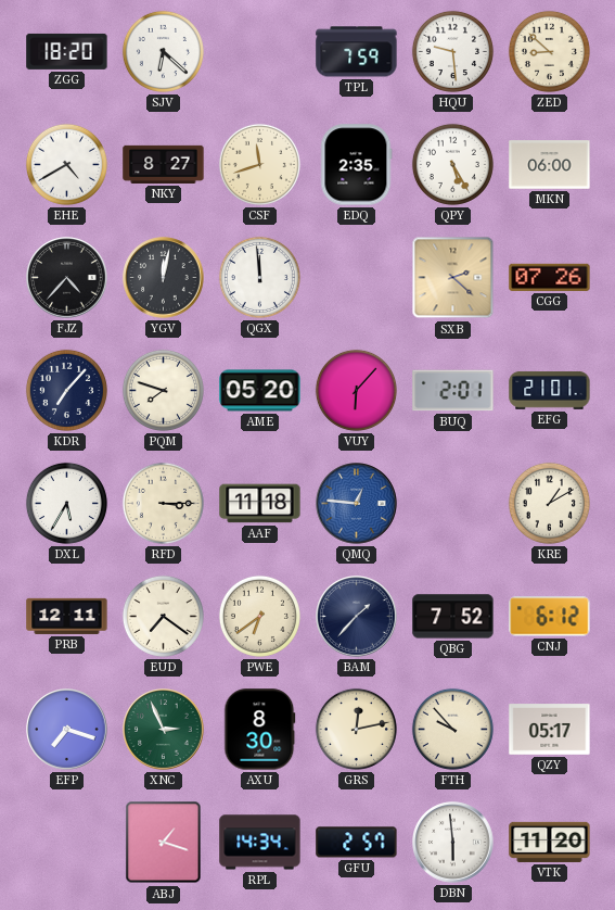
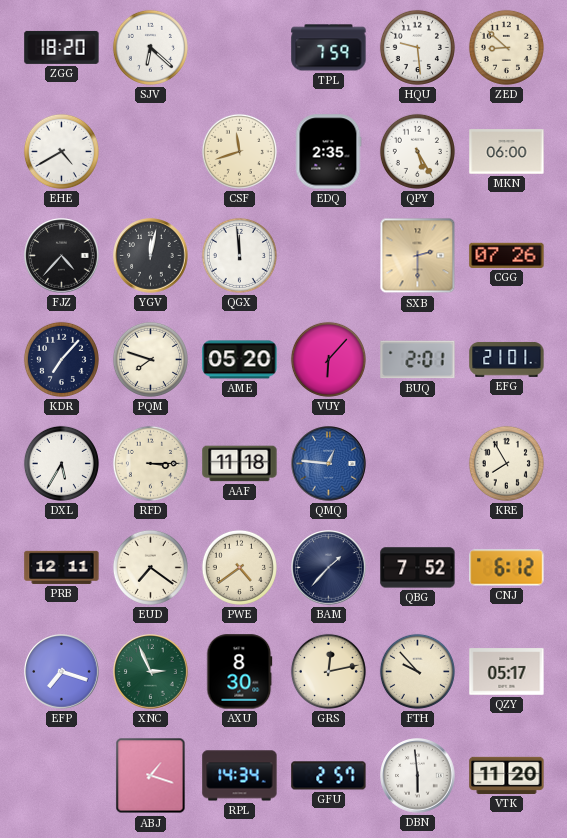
NKY: 8:27 -> none
SXB: 2:22 -> 2:30
KRE: 1:10 -> 7:55
PWE: 6:39 -> 4:39
